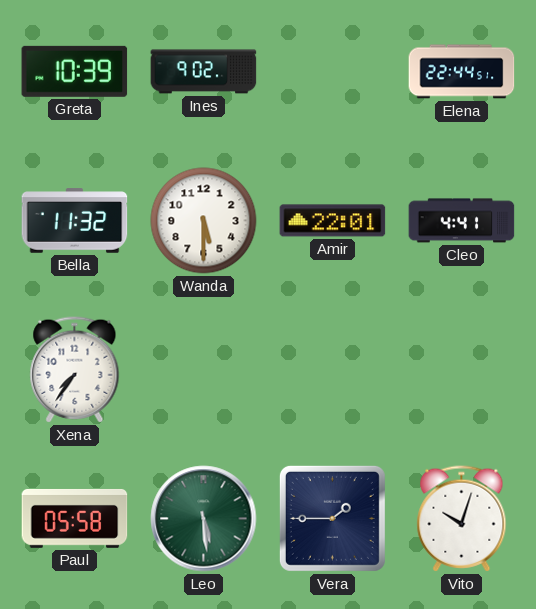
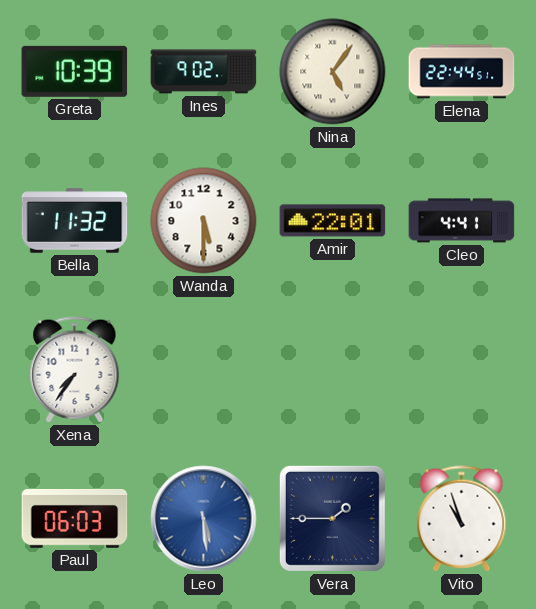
Nina: none -> 5:06
Paul: 05:58 -> 06:03
Leo dial: green -> blue
Vito: 10:03 -> 10:57
